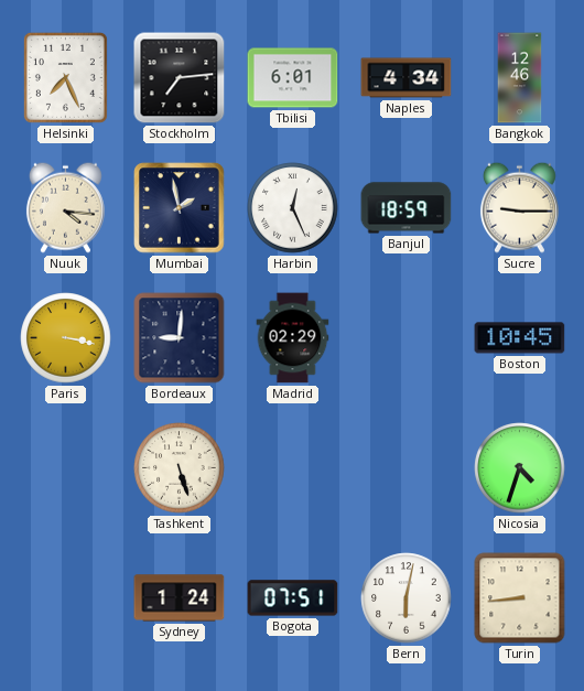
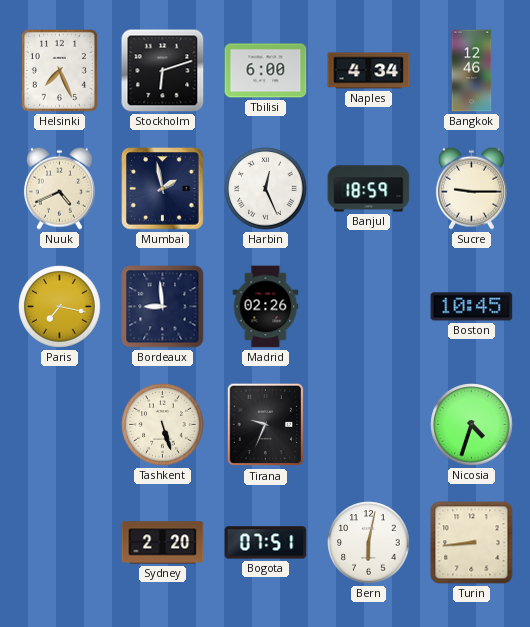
Stockholm: 7:14 -> 6:12
Tbilisi: 6:01 -> 6:00
Nuuk: 4:16 -> 4:41
Paris: 3:17 -> 7:17
Bordeaux: 9:01 -> 8:59
Madrid: 02:29 -> 02:26
Tirana: none -> 9:34
Sydney: 1:24 -> 2:20
